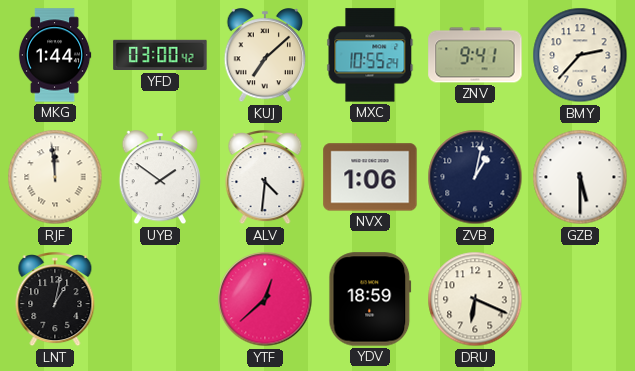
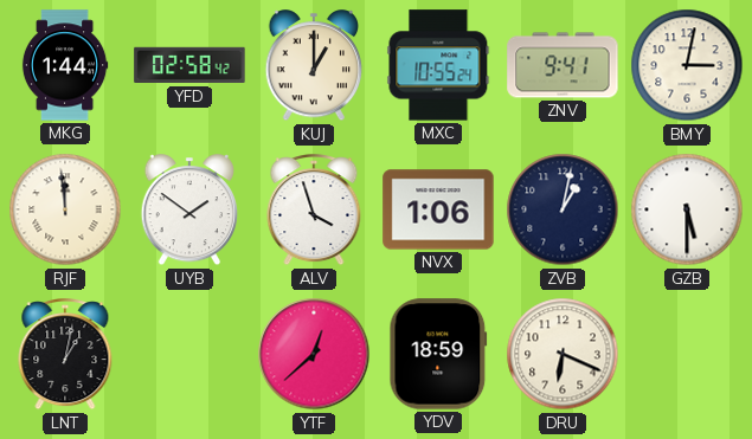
YFD: 03:00 -> 02:58
KUJ: 7:08 -> 1:00
BMY: 2:37 -> 3:02
ALV: 4:31 -> 3:57
